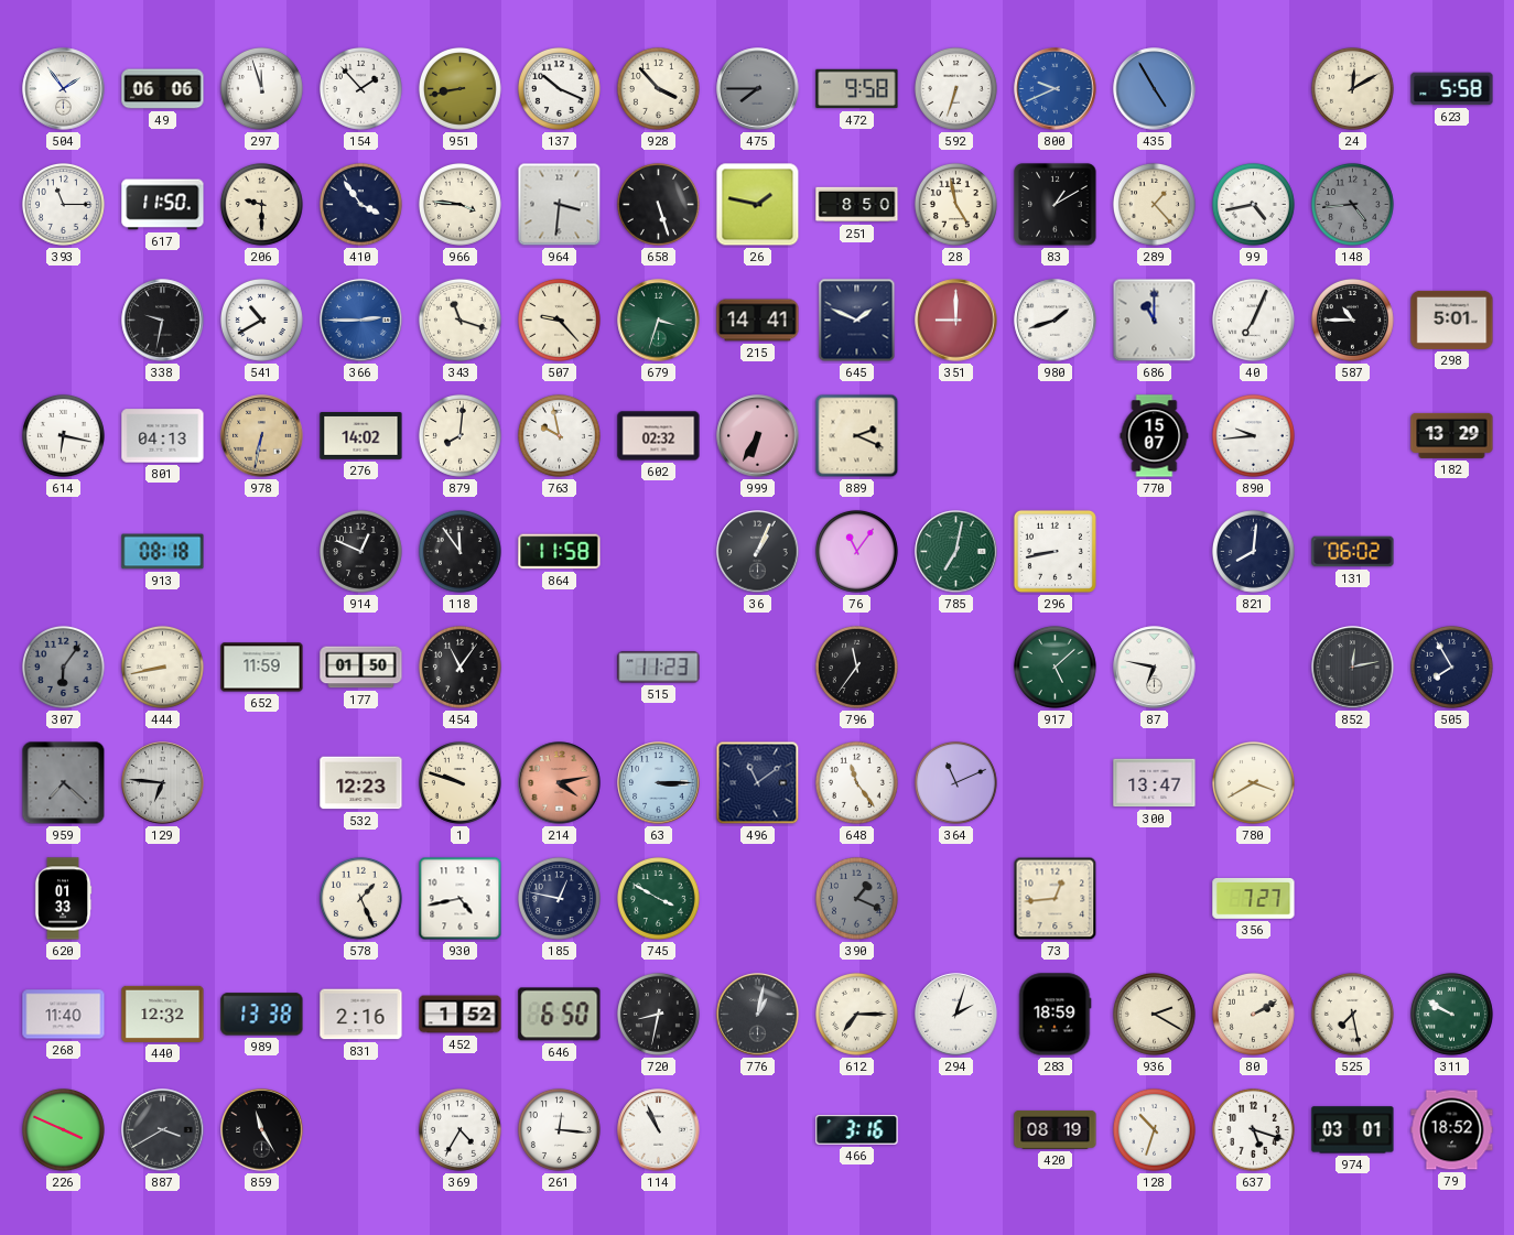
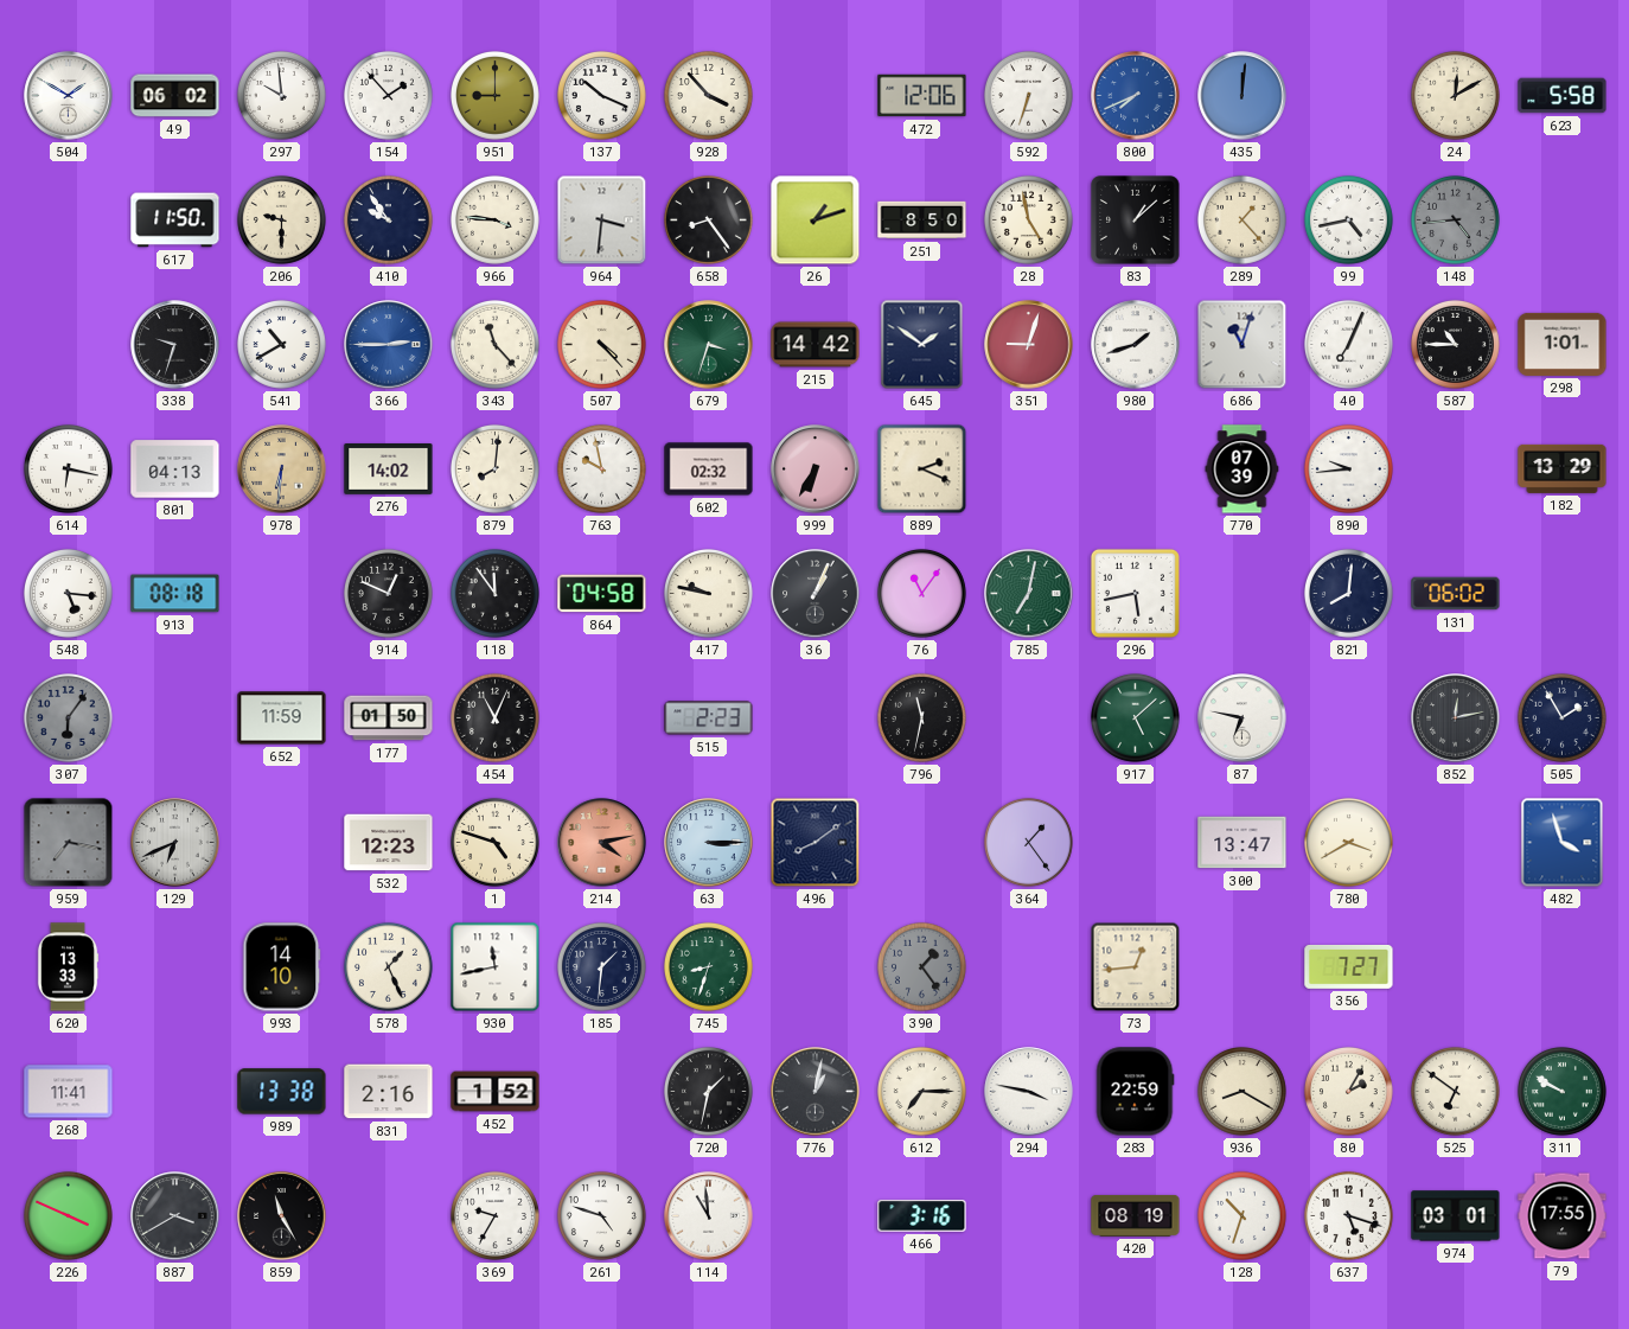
504: 1:54 -> 1:50
49: 06:06 -> 06:02
297: 11:57 -> 9:59
951: 8:43 -> 9:00
475: 7:45 -> none
472: 9:58 -> 12:06
800: 9:41 -> 7:41
435: 4:55 -> 12:01
393: 11:15 -> none
410: 3:54 -> 9:54
658: 5:27 -> 8:24
26: 1:47 -> 1:12
83: 1:10 -> 1:08
338: 9:32 -> 9:33
343: 11:18 -> 11:23
507: 9:23 -> 4:23
215: 14:41 -> 14:42
645: 1:49 -> 1:51
351: 9:00 -> 9:03
686: 11:00 -> 11:03
298: 5:01 -> 1:01
978: 6:32 -> 6:31
770: 15:07 -> 07:39
548: none -> 5:16
864: 11:58 -> 04:58
417: none -> 9:47
296: 8:43 -> 5:43
444: 8:43 -> none
454: 11:06 -> 11:04
515: 11:23 -> 2:23
796: 11:36 -> 11:32
505: 7:55 -> 1:55
959: 7:22 -> 7:17
129: 6:46 -> 6:41
1: 9:48 -> 4:48
496: 11:09 -> 8:09
648: 11:24 -> none
364: 11:11 -> 1:24
482: none -> 3:57
620: 01:33 -> 13:33
993: none -> 14:10
930: 4:43 -> 11:43
185: 12:47 -> 1:31
745: 3:50 -> 8:33
390: 1:19 -> 1:24
268: 11:40 -> 11:41
440: 12:32 -> none
646: 6:50 -> none
720: 8:32 -> 1:32
294: 2:03 -> 3:47
283: 18:59 -> 22:59
936: 2:20 -> 8:20
80: 2:10 -> 2:05
525: 7:28 -> 6:51
369: 4:35 -> 9:35
261: 12:16 -> 4:48
114: 10:56 -> 10:59
79: 18:52 -> 17:55
